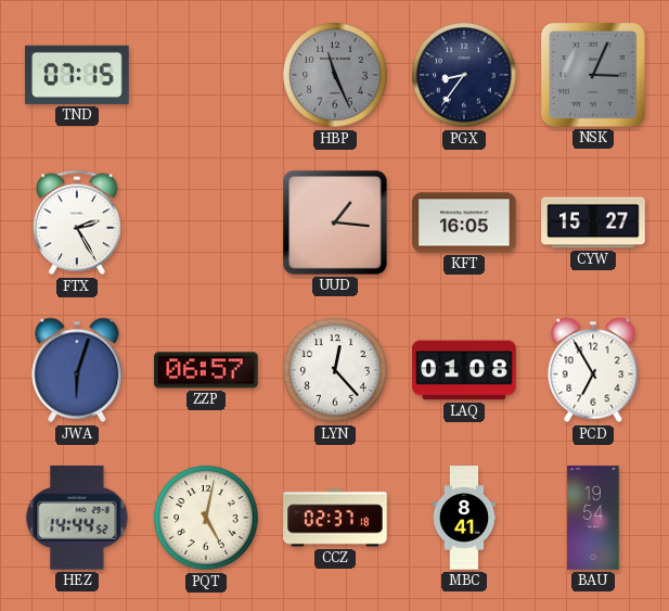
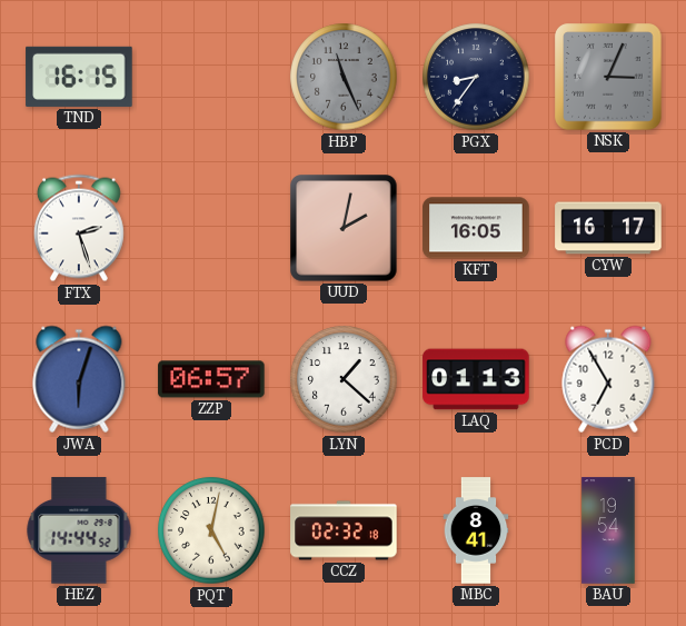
TND: 07:15 -> 16:15
FTX: 2:25 -> 2:27
UUD: 1:16 -> 2:02
CYW: 15:27 -> 16:17
LYN: 12:23 -> 1:22
LAQ: 01:08 -> 01:13
CCZ: 02:37 -> 02:32
